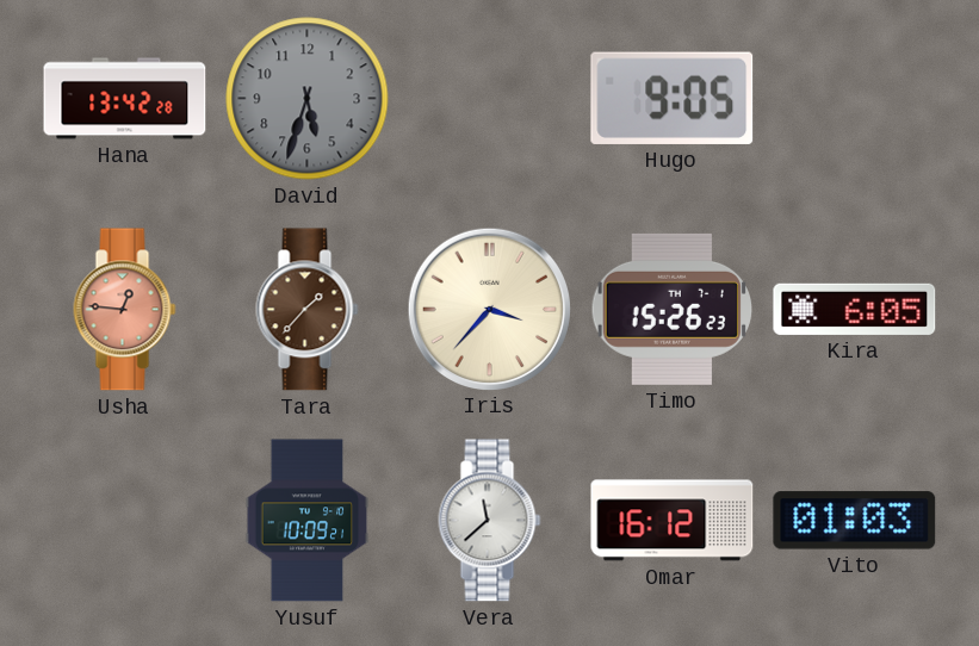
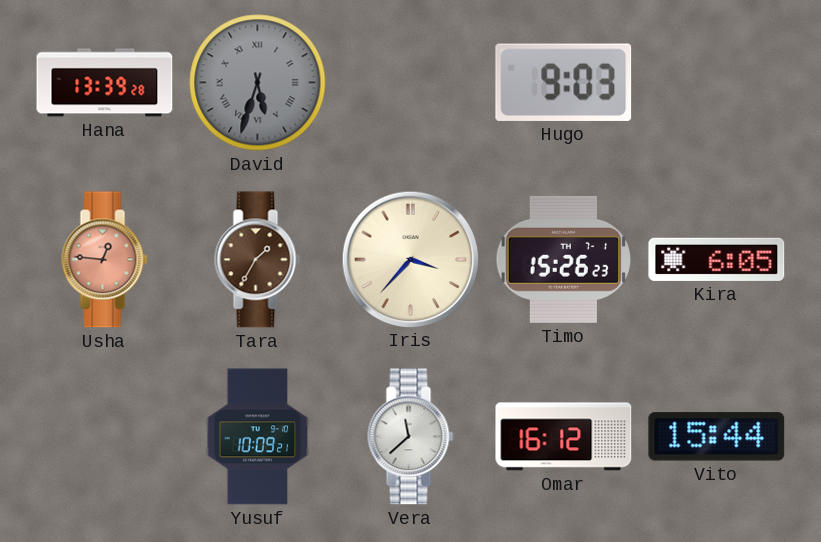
Hana: 13:42 -> 13:39
David numerals: Arabic -> Roman
Hugo: 9:05 -> 9:03
Tara: 1:37 -> 1:35
Vito: 01:03 -> 15:44
